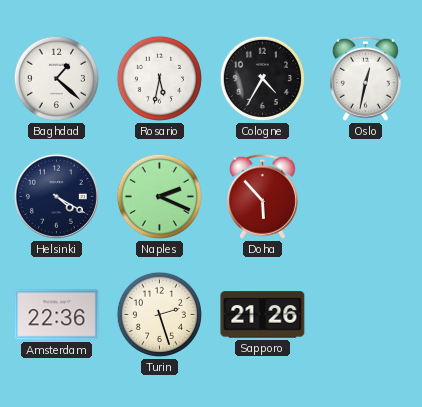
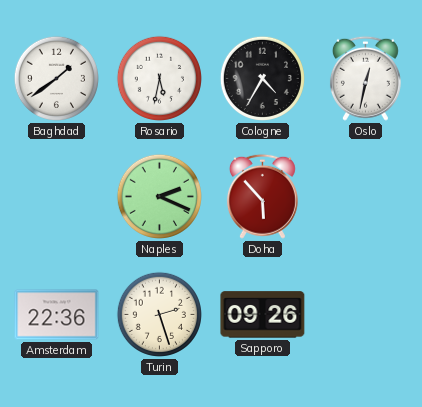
Baghdad: 1:22 -> 1:39
Helsinki: 4:20 -> none
Sapporo: 21:26 -> 09:26
